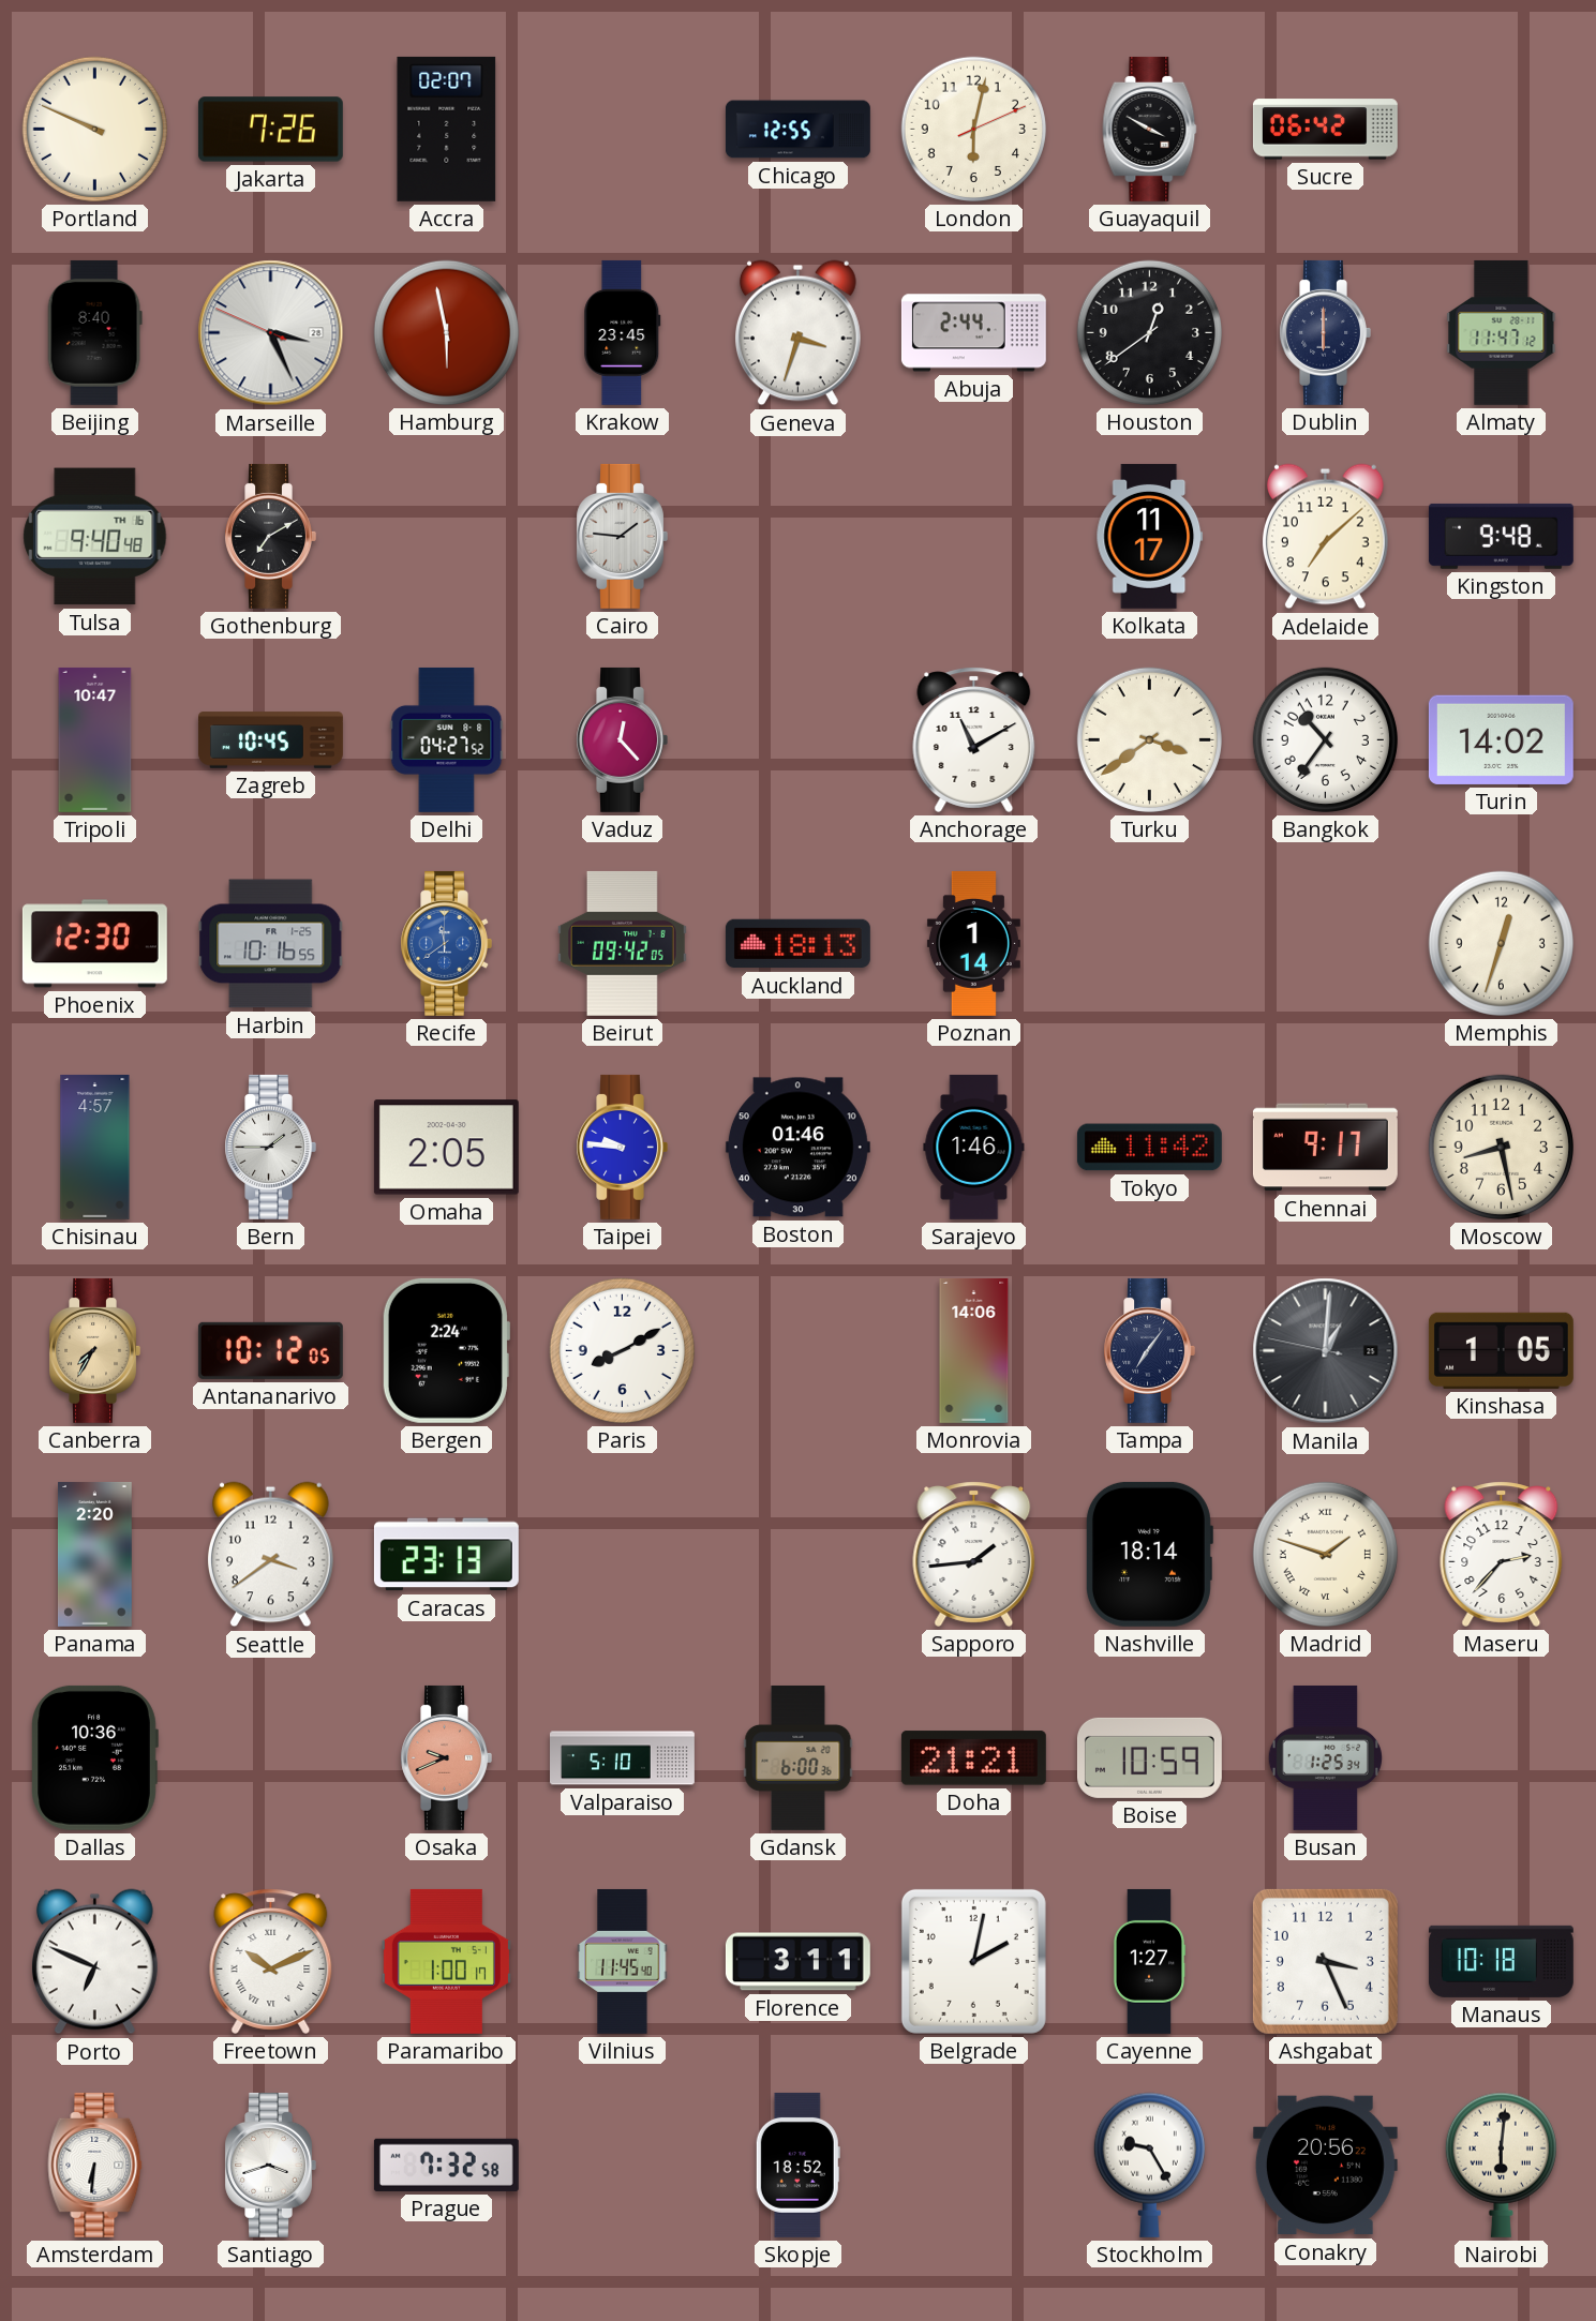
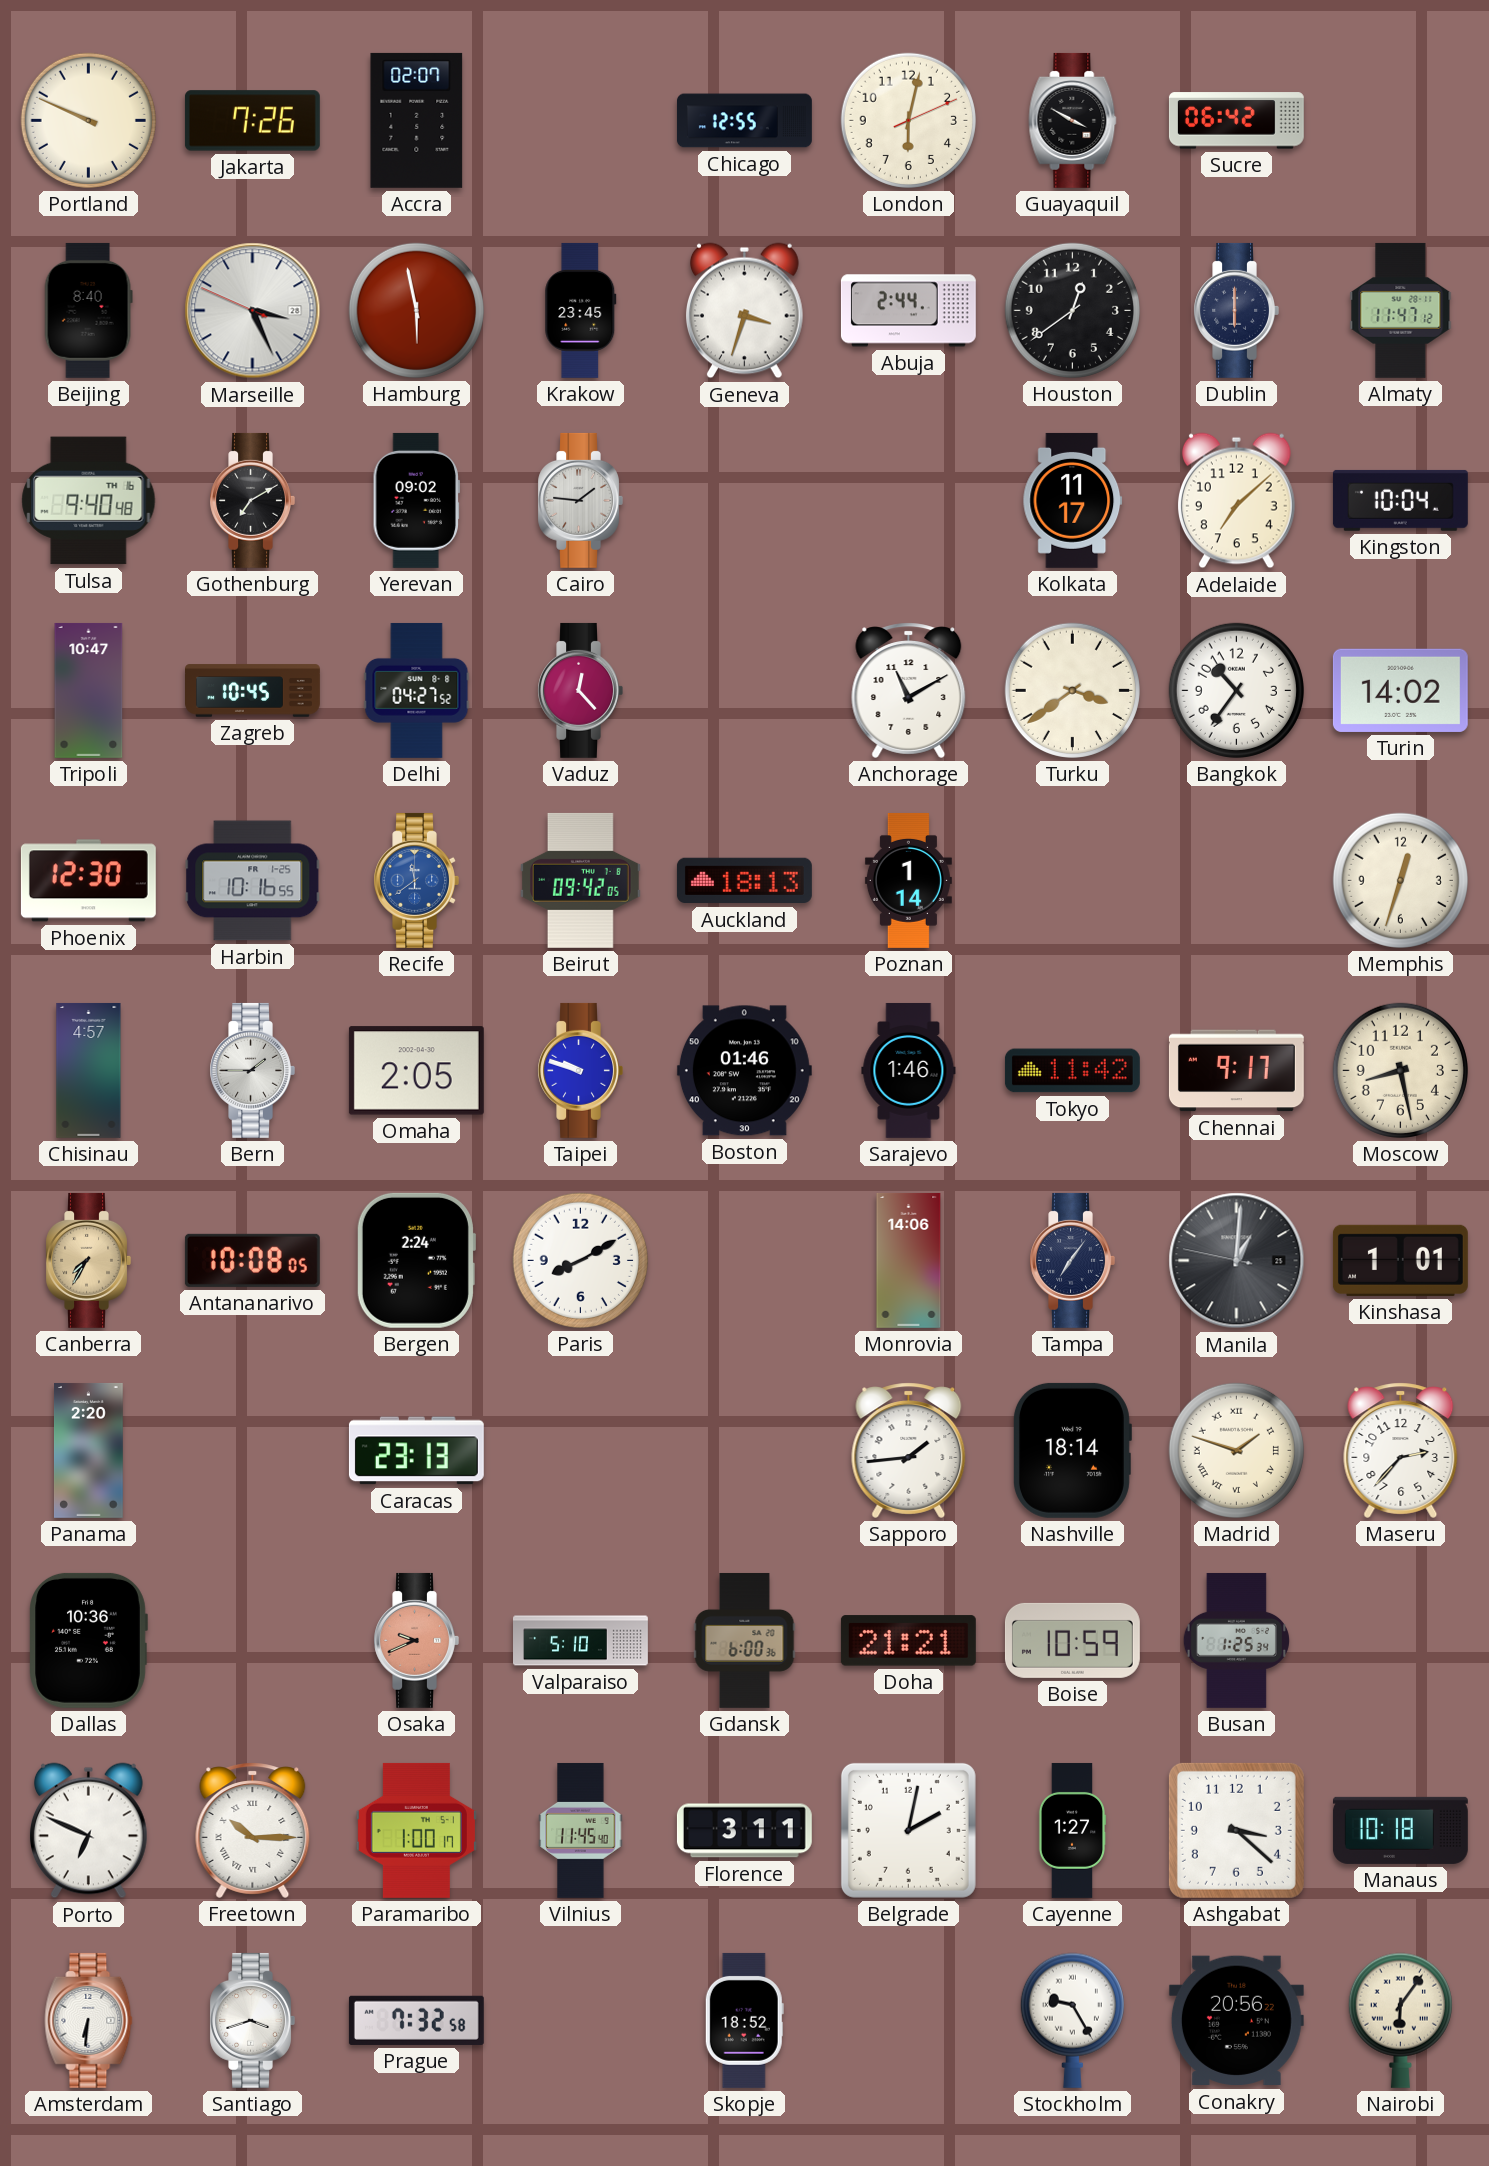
Yerevan: none -> 09:02
Kingston: 9:48 -> 10:04
Taipei: 9:46 -> 9:48
Antananarivo: 10:12 -> 10:08
Kinshasa: 1:05 -> 1:01
Seattle: 3:39 -> none
Freetown: 10:11 -> 10:15
Ashgabat: 3:26 -> 3:22
Nairobi: 6:01 -> 6:06
